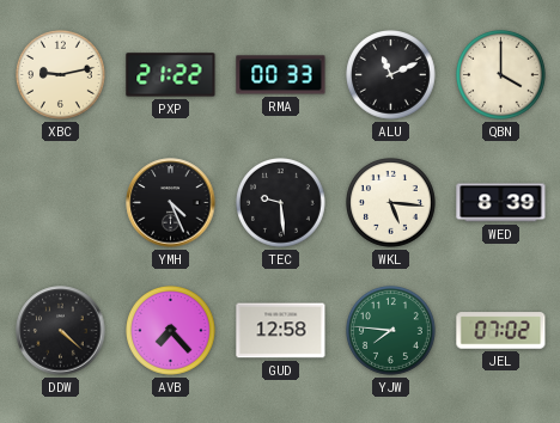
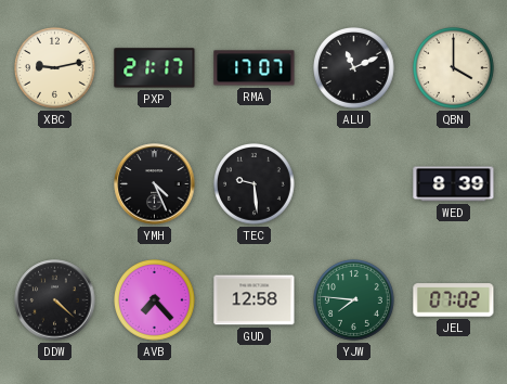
PXP: 21:22 -> 21:17
RMA: 00:33 -> 17:07
WKL: 5:16 -> none
